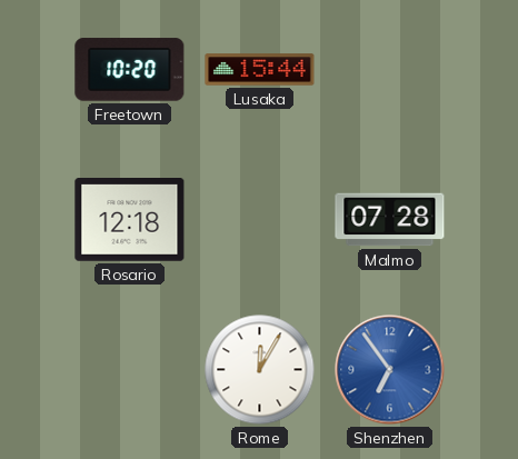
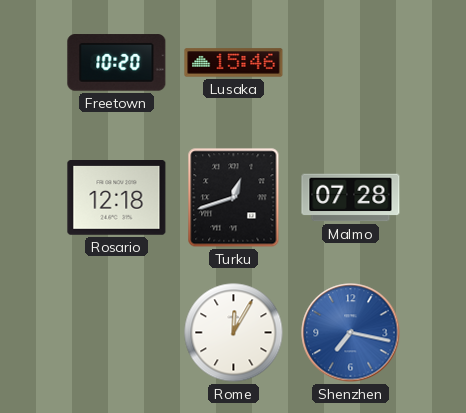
Lusaka: 15:44 -> 15:46
Turku: none -> 12:42
Shenzhen: 6:54 -> 7:17
